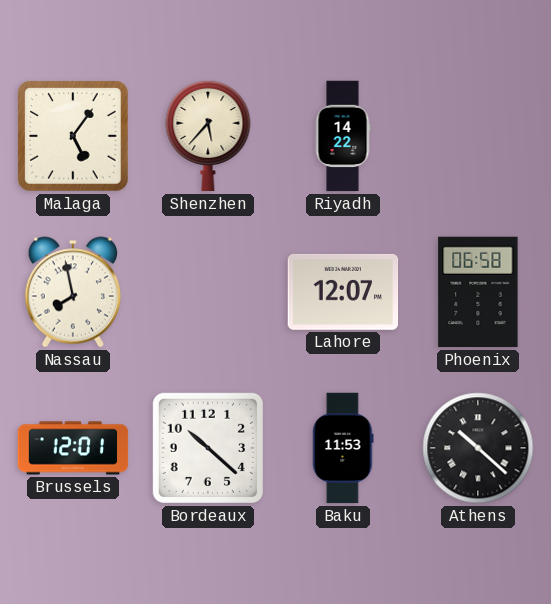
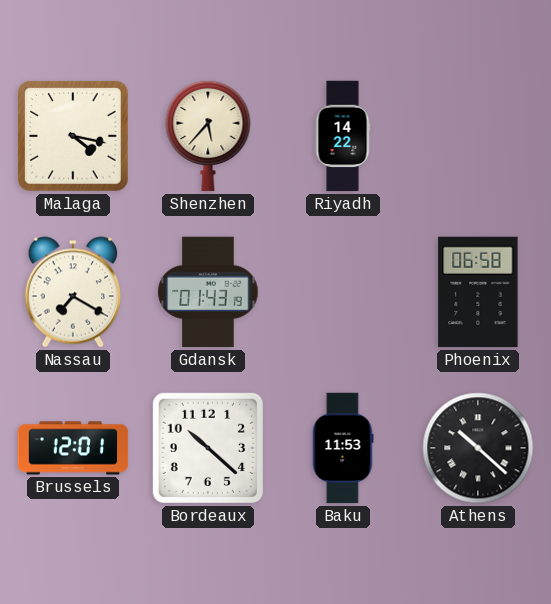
Malaga: 5:06 -> 4:17
Nassau: 7:58 -> 7:20
Gdansk: none -> 01:43
Lahore: 12:07 -> none
